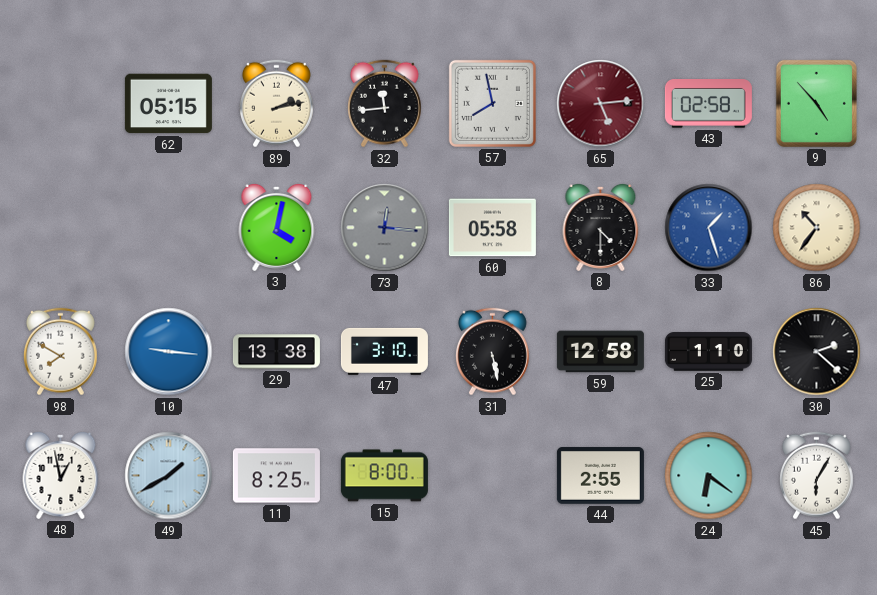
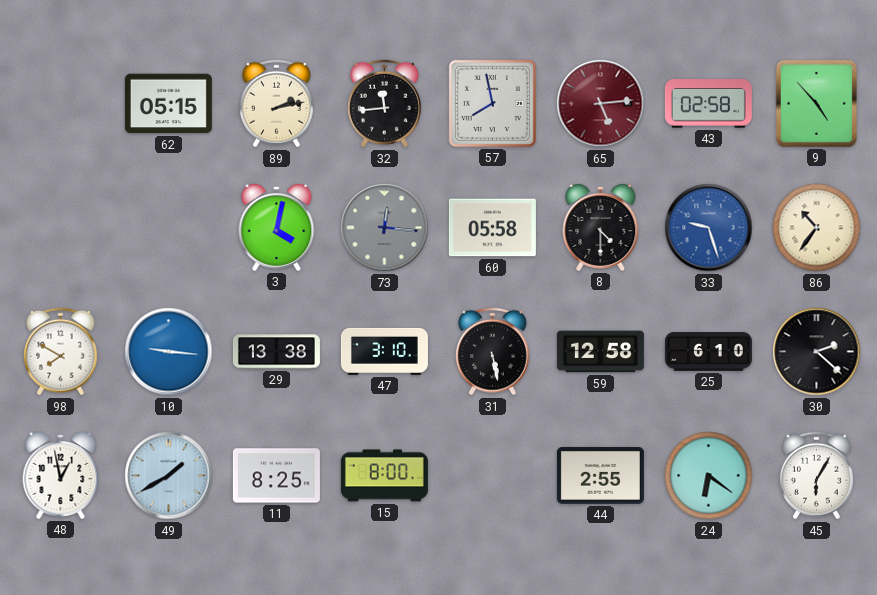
33: 1:27 -> 9:27
25: 1:10 -> 6:10
